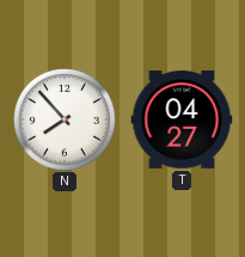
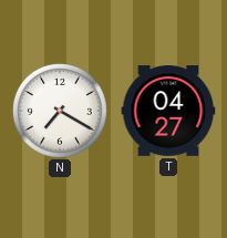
N: 7:53 -> 7:20
